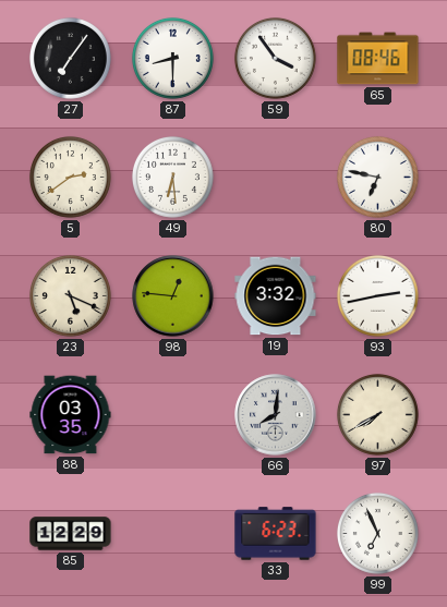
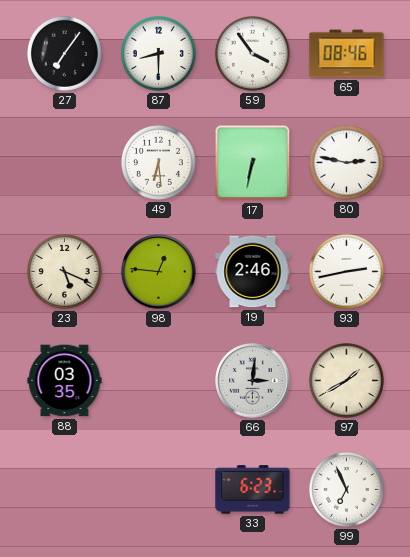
5: 2:39 -> none
17: none -> 6:32
80: 6:47 -> 2:47
19: 3:32 -> 2:46
66: 8:01 -> 3:01
97: 7:40 -> 1:40
85: 12:29 -> none
